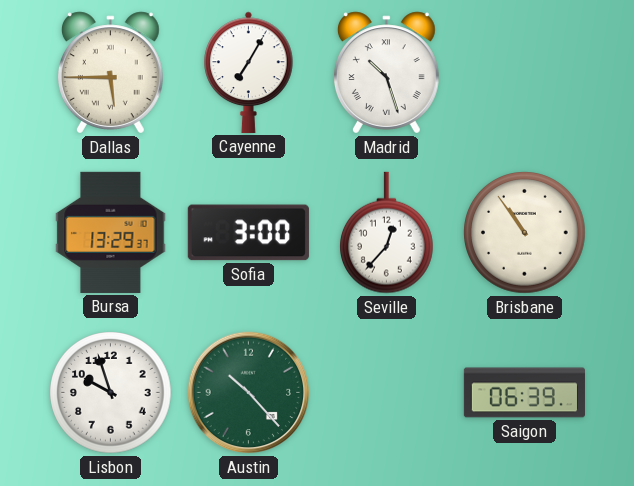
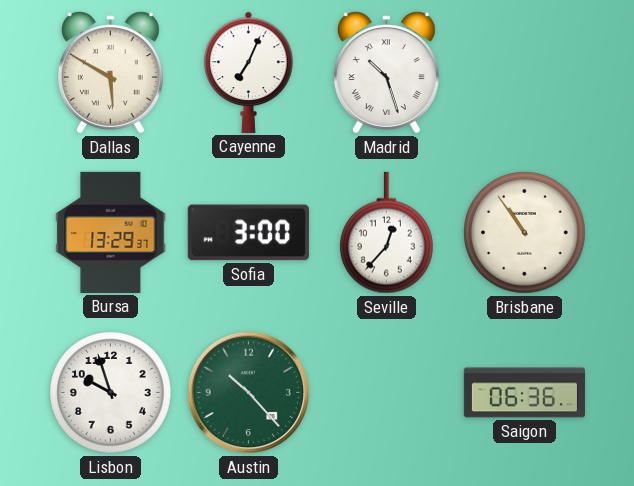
Dallas: 5:45 -> 5:50
Cayenne: 7:05 -> 7:04
Saigon: 06:39 -> 06:36
